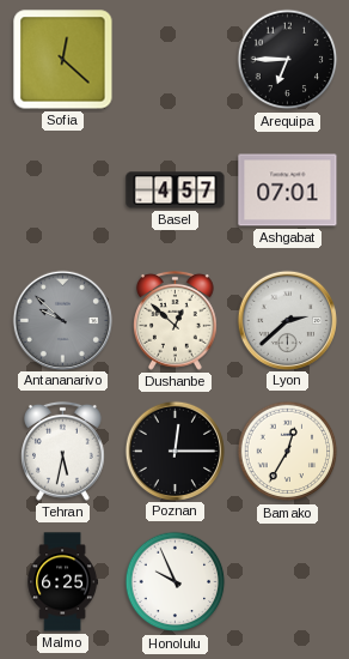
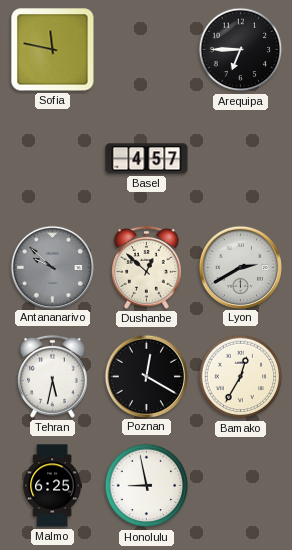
Sofia: 12:22 -> 11:47
Ashgabat: 07:01 -> none
Lyon: 2:38 -> 2:40
Poznan: 12:15 -> 12:20
Honolulu: 9:56 -> 8:58
